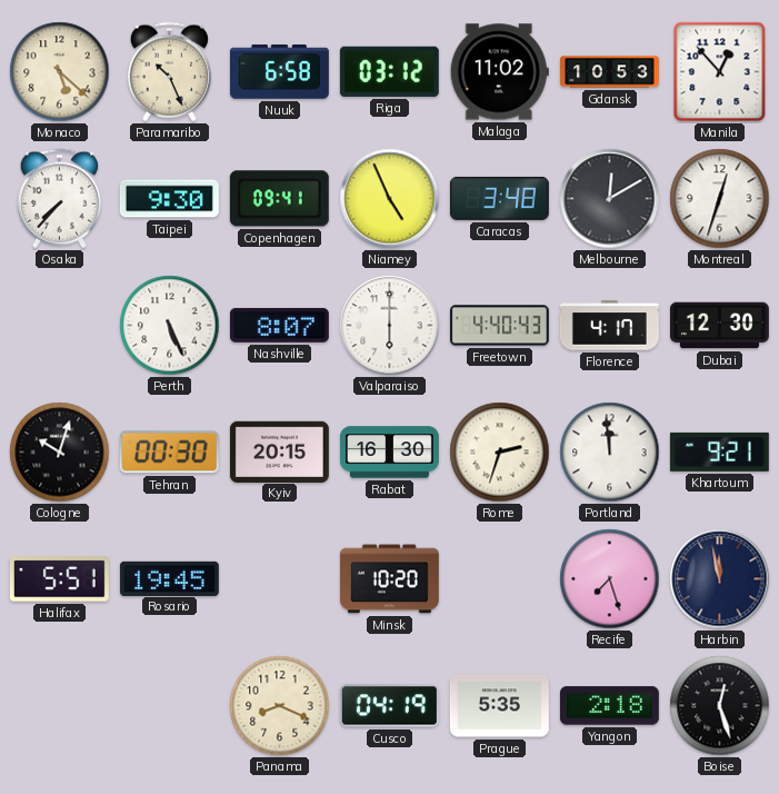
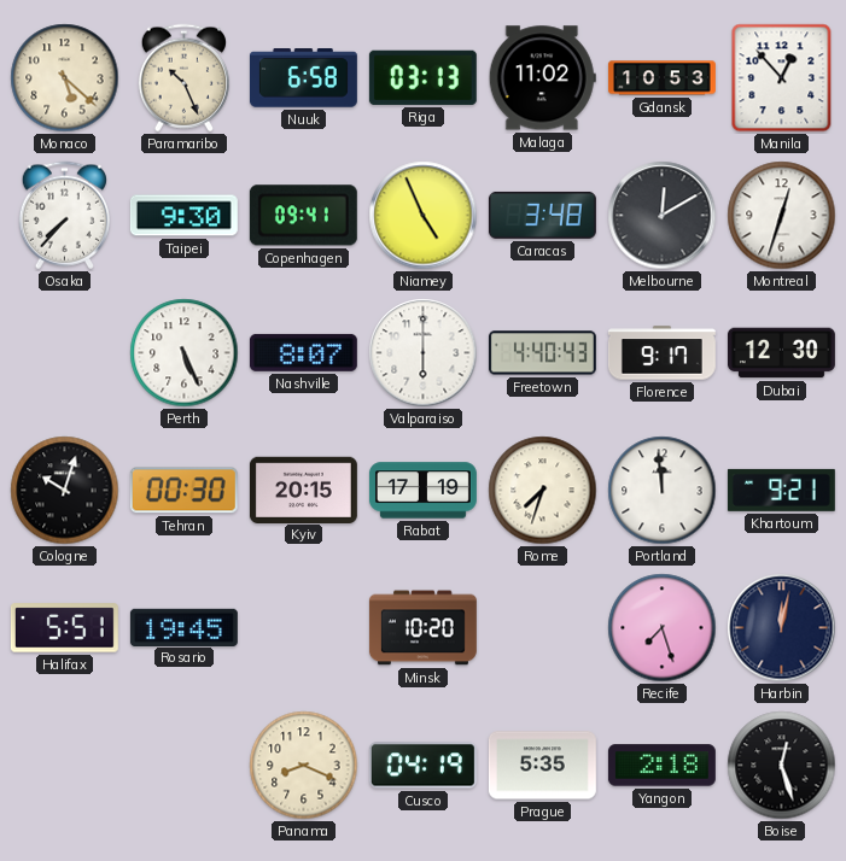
Riga: 03:12 -> 03:13
Florence: 4:17 -> 9:17
Rabat: 16:30 -> 17:19
Rome: 2:33 -> 7:33
Harbin: 11:58 -> 12:02
